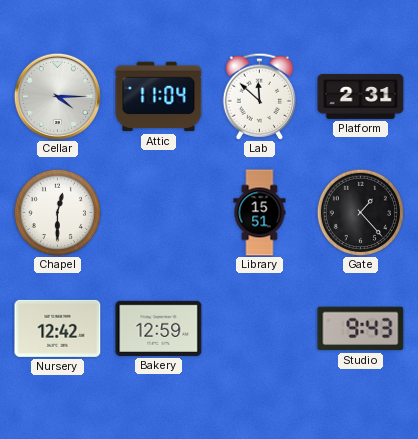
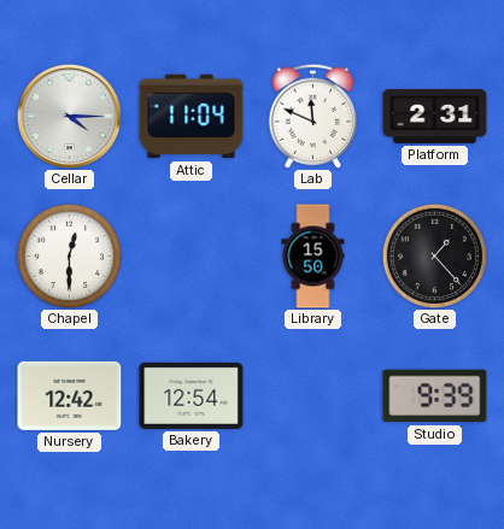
Lab: 11:52 -> 11:49
Library: 15:51 -> 15:50
Bakery: 12:59 -> 12:54
Studio: 9:43 -> 9:39
